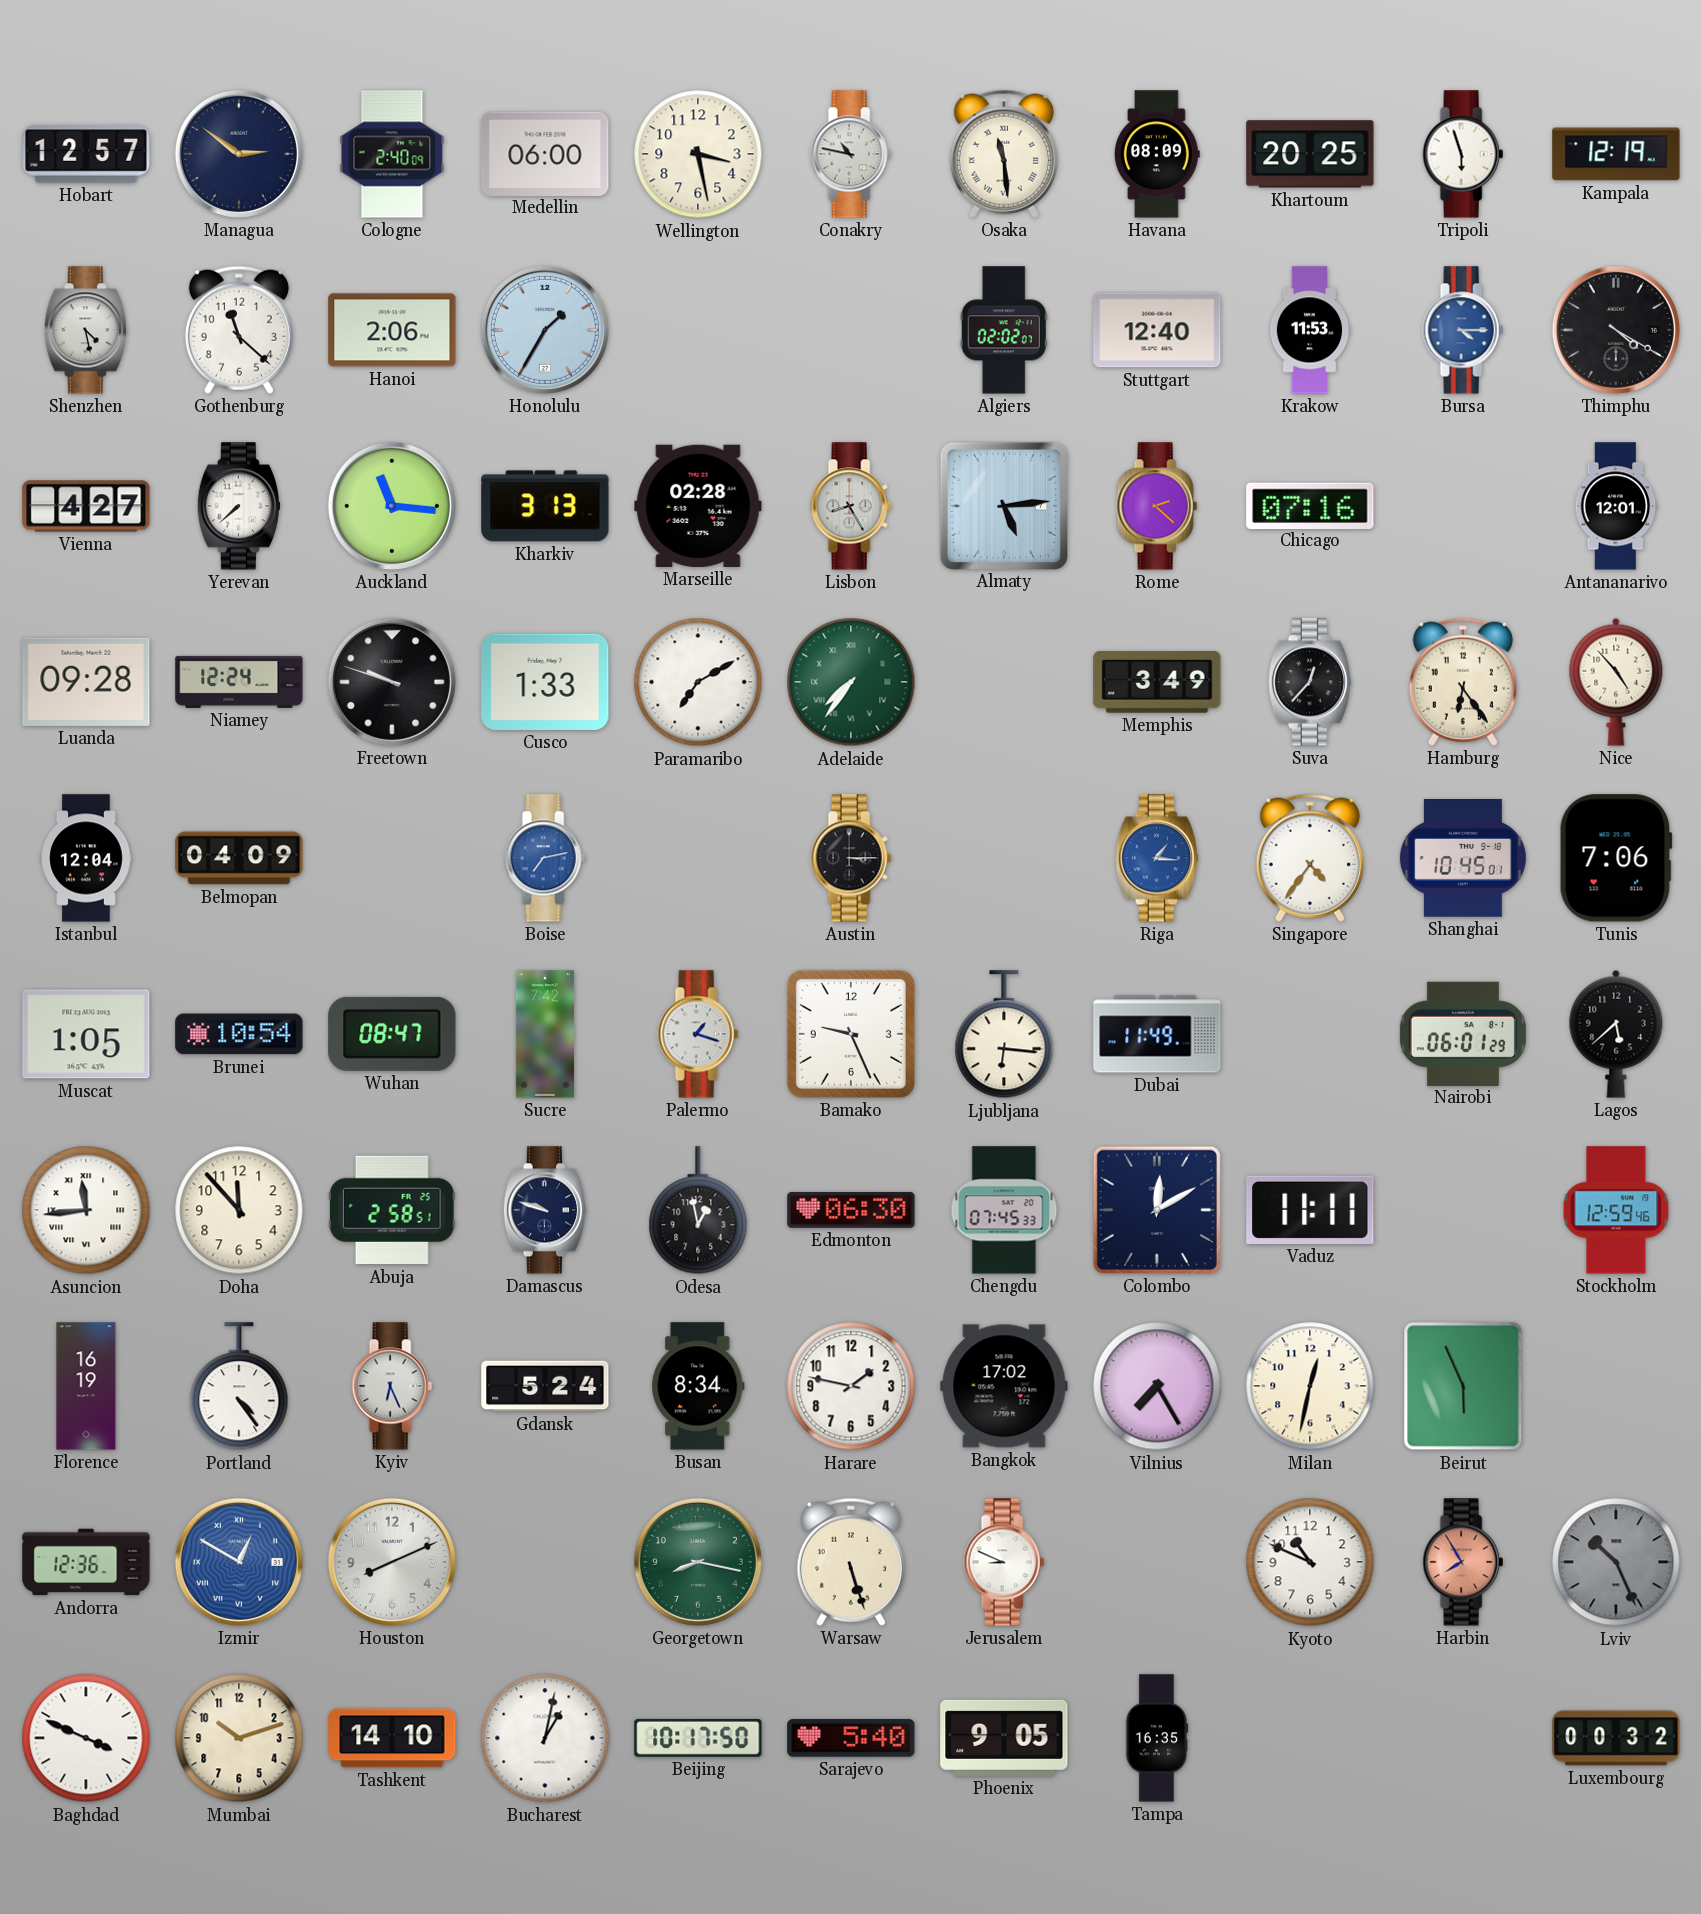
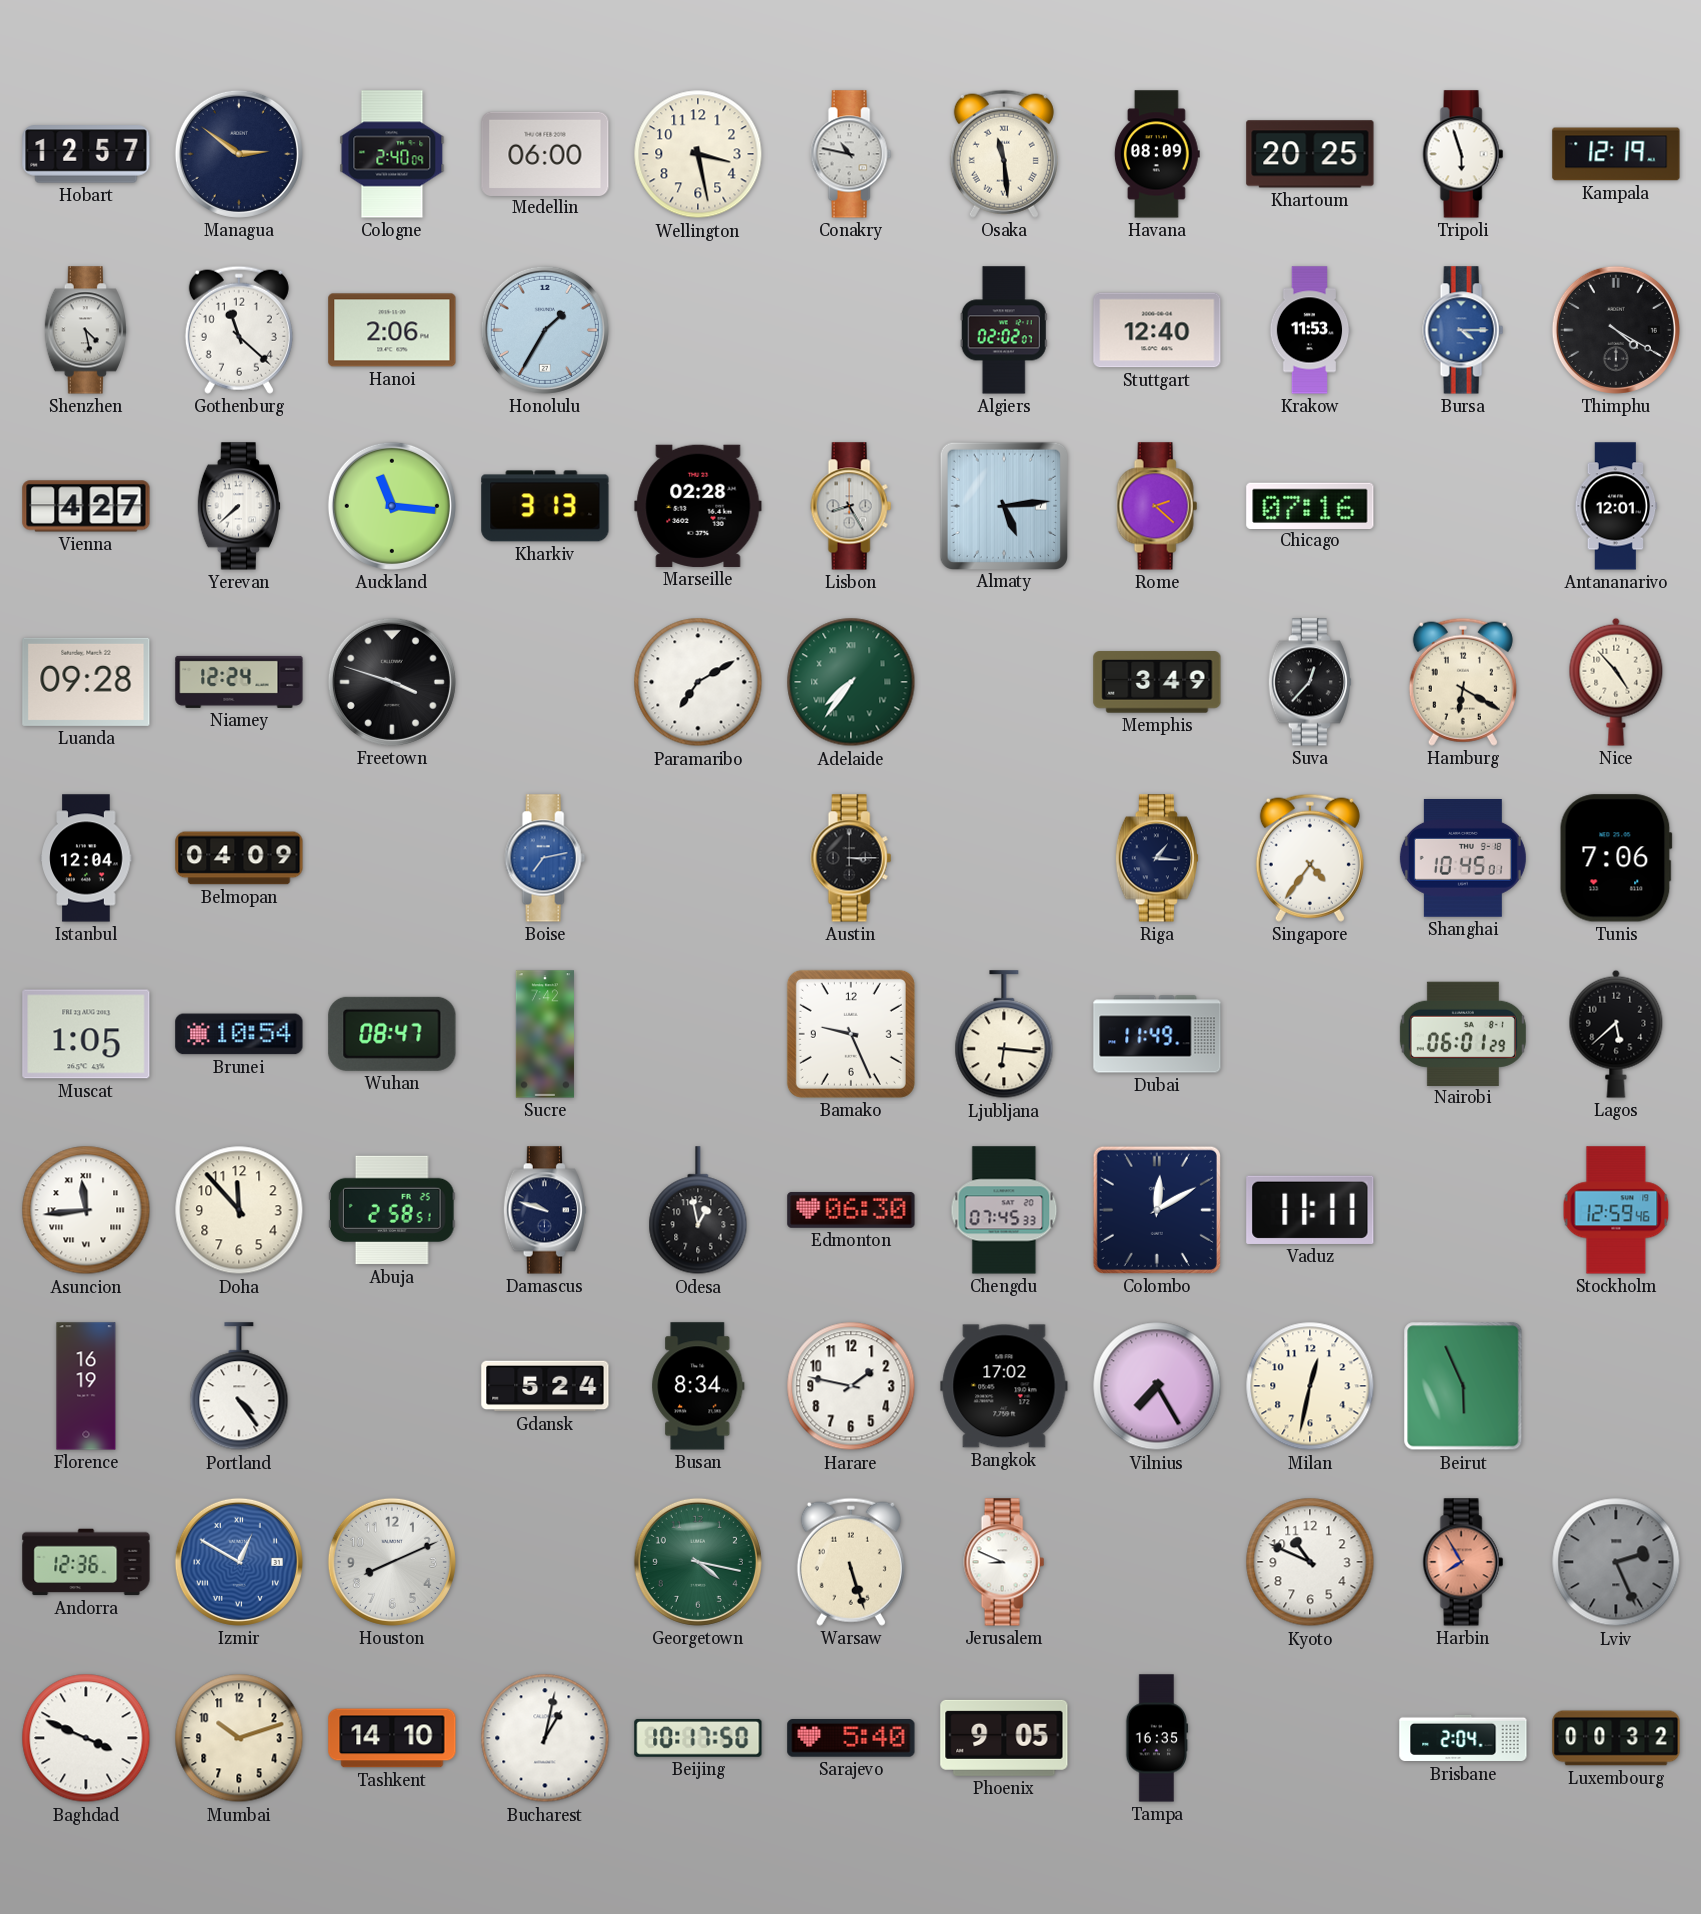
Freetown: 9:48 -> 3:48
Cusco: 1:33 -> none
Hamburg: 6:24 -> 6:20
Riga dial: blue -> navy
Palermo: 1:18 -> none
Kyiv: 6:26 -> none
Georgetown: 8:17 -> 4:17
Lviv: 10:26 -> 2:26
Brisbane: none -> 2:04
